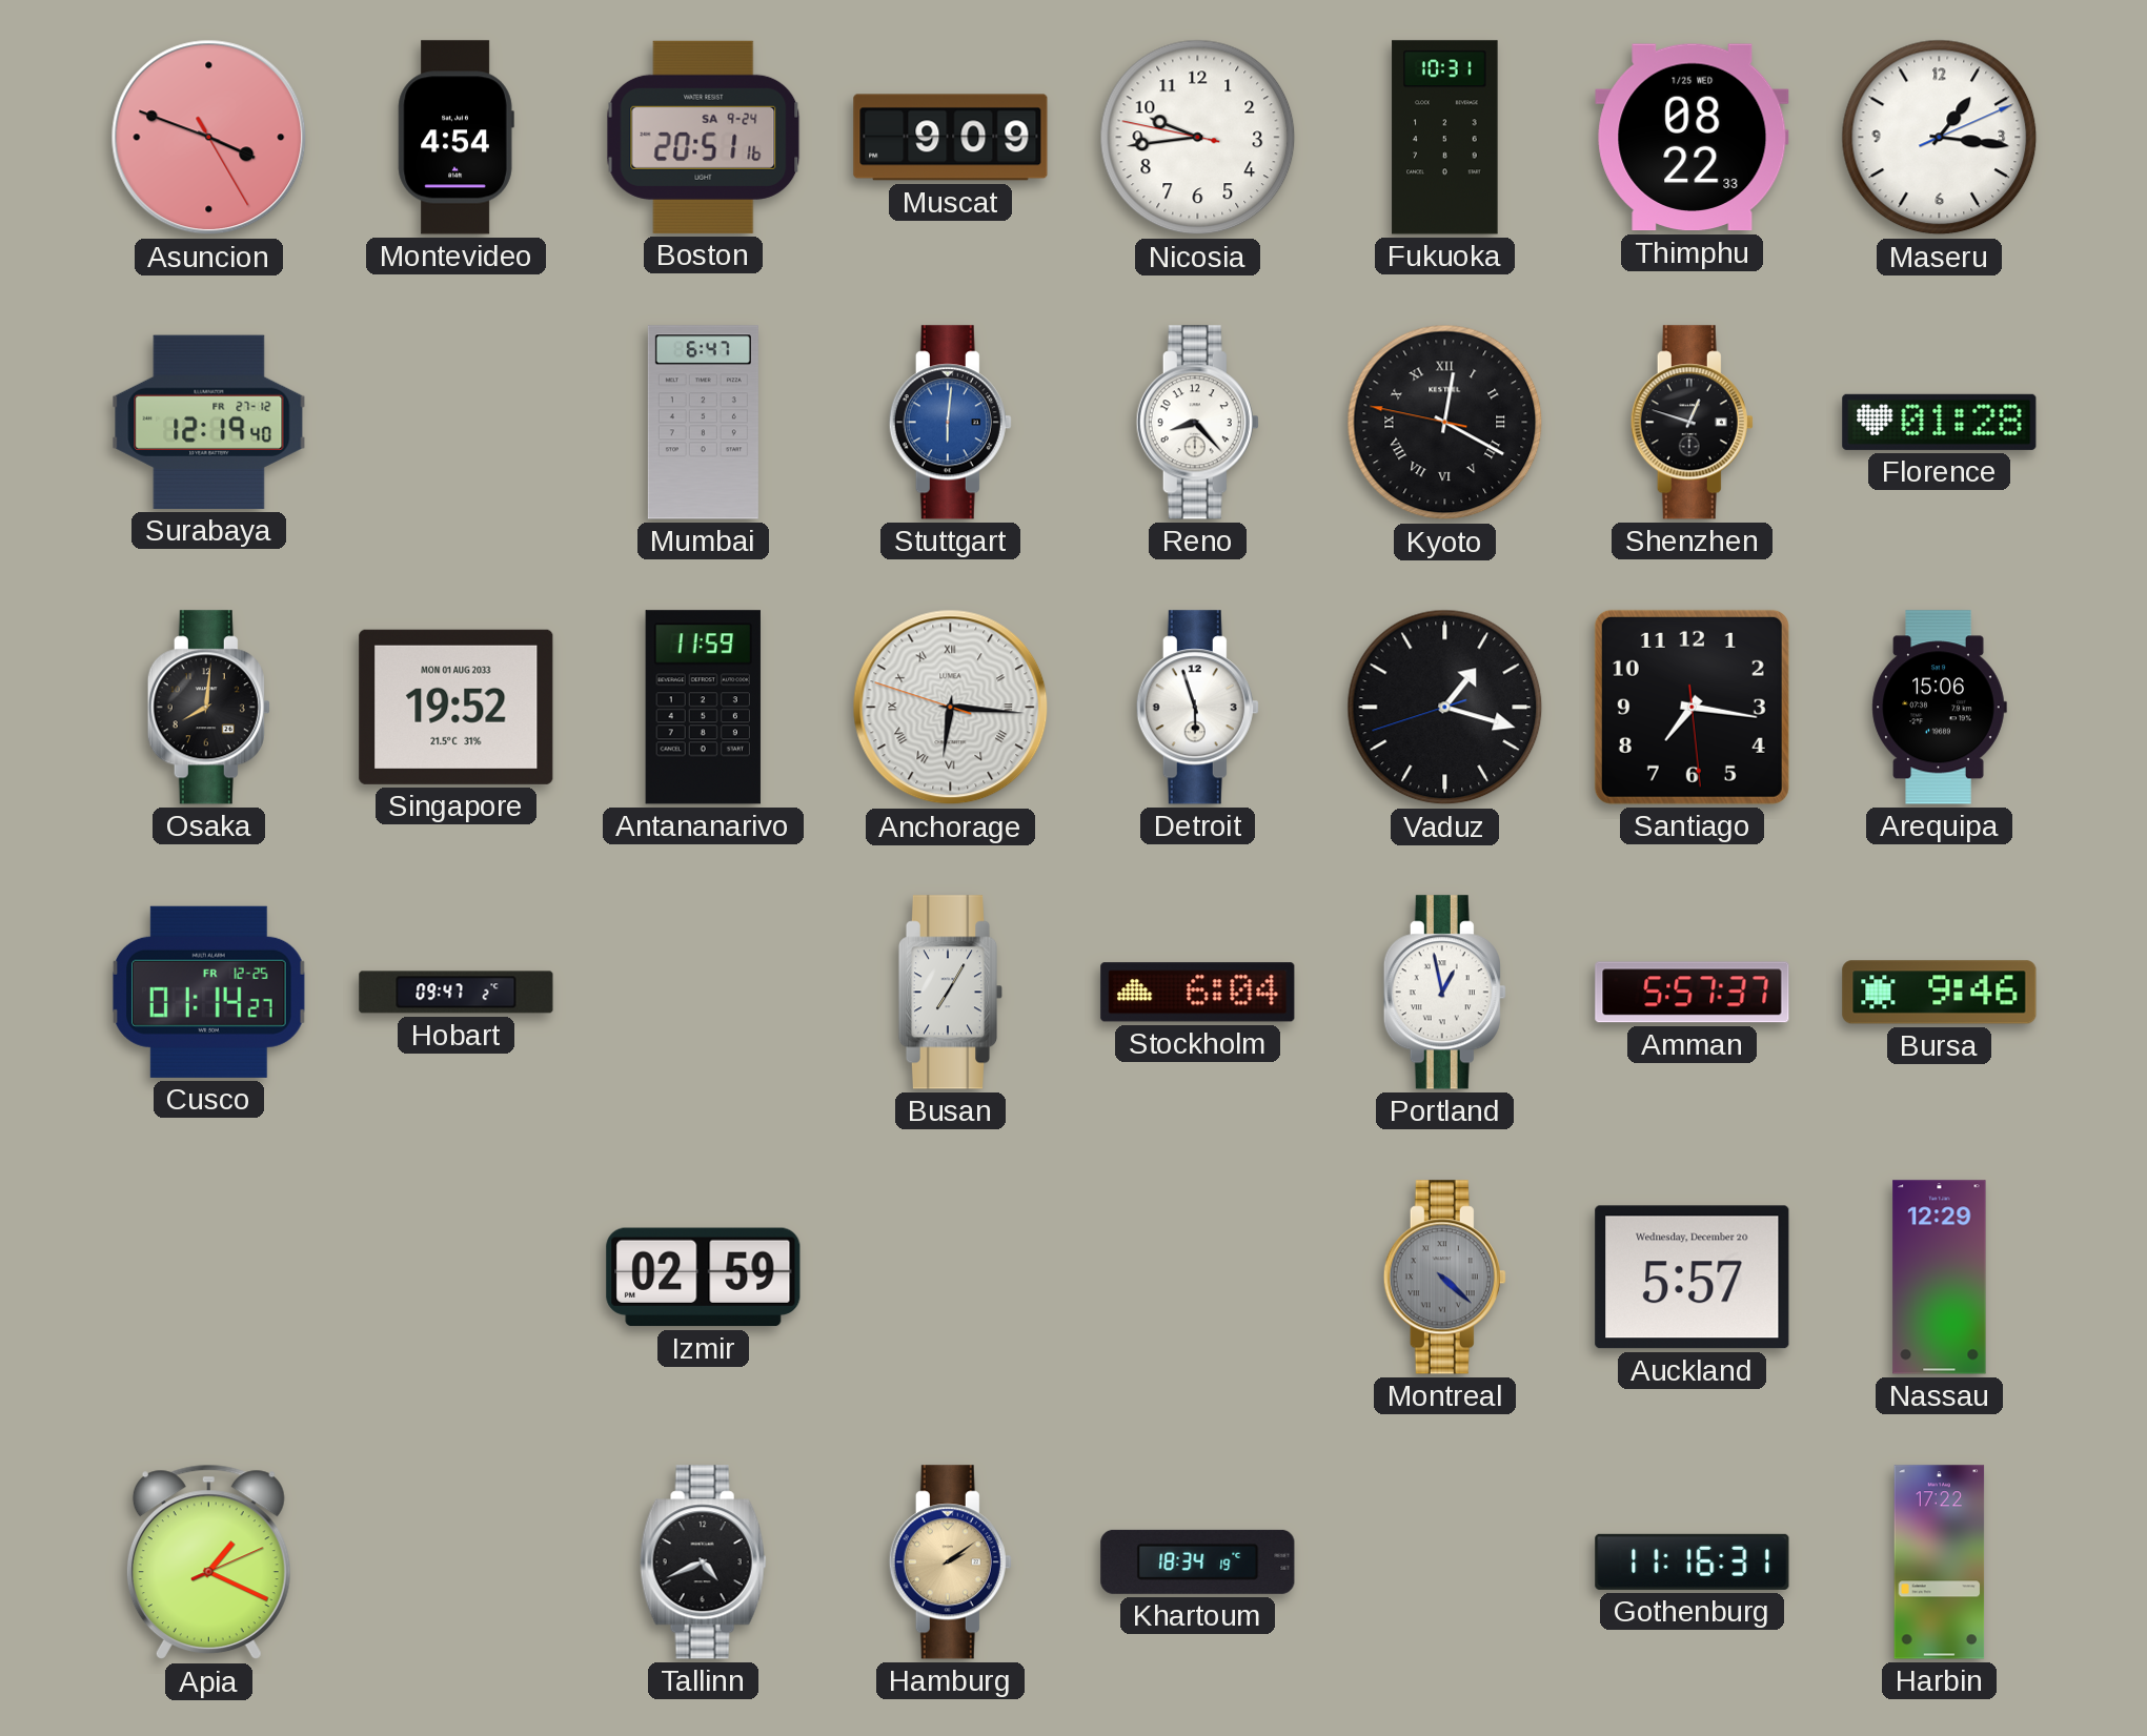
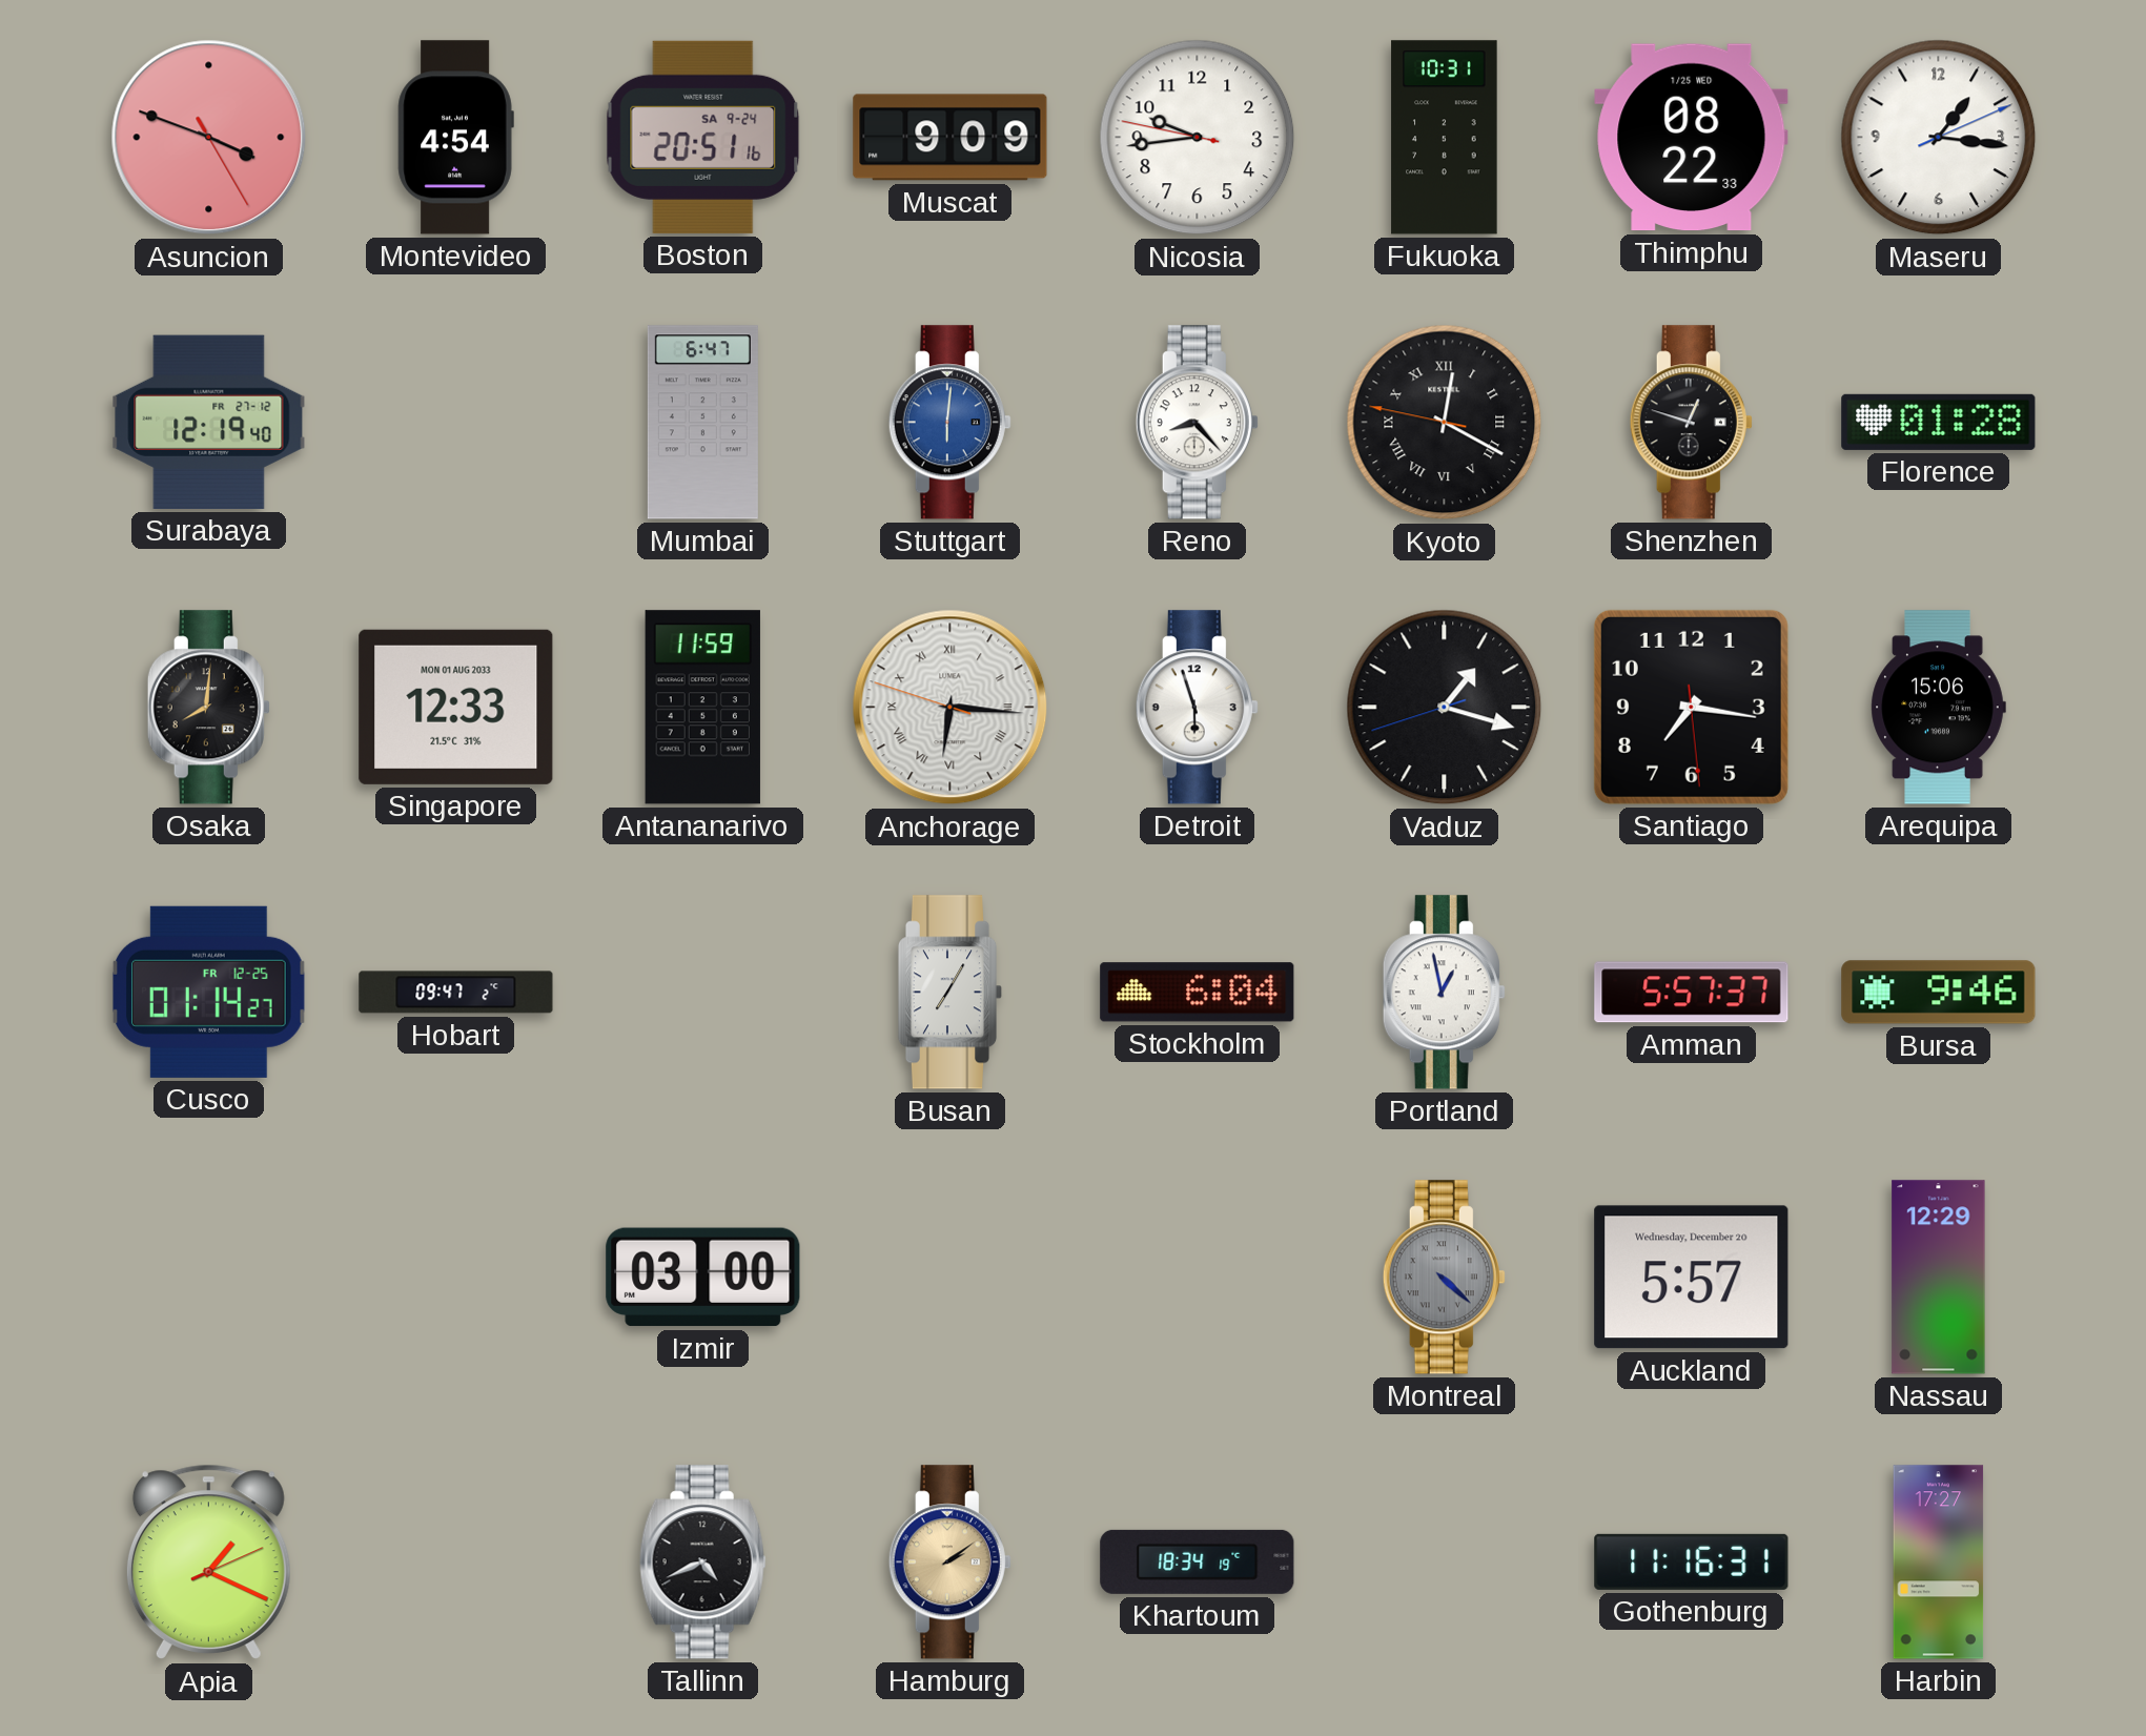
Singapore: 19:52 -> 12:33
Izmir: 02:59 -> 03:00
Harbin: 17:22 -> 17:27
